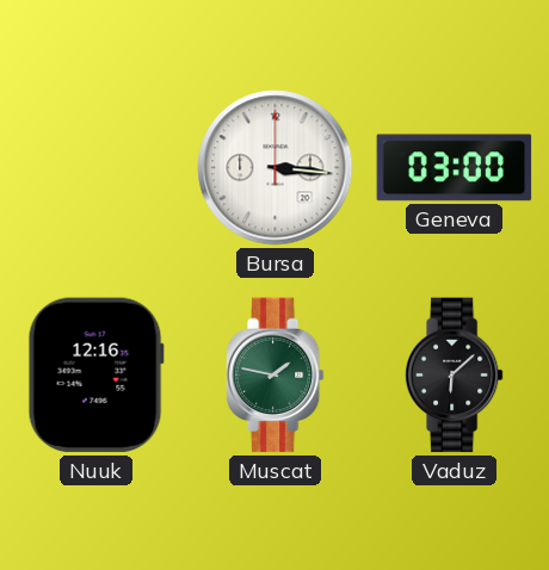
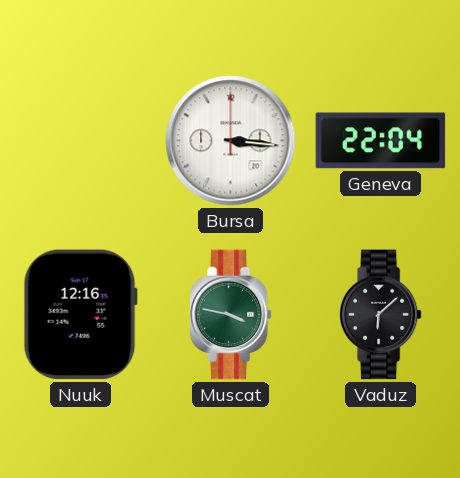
Geneva: 03:00 -> 22:04
Muscat: 1:47 -> 3:47
